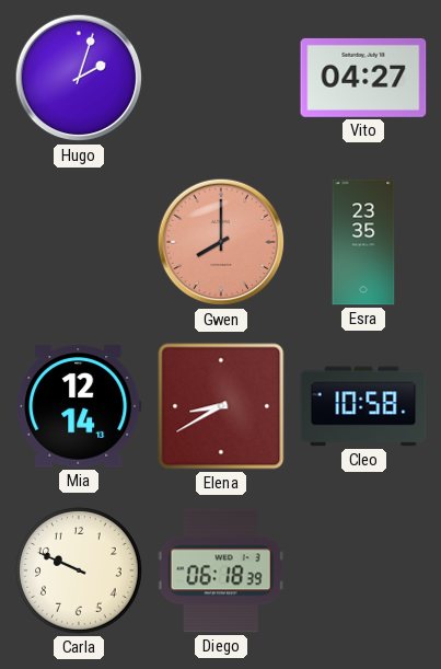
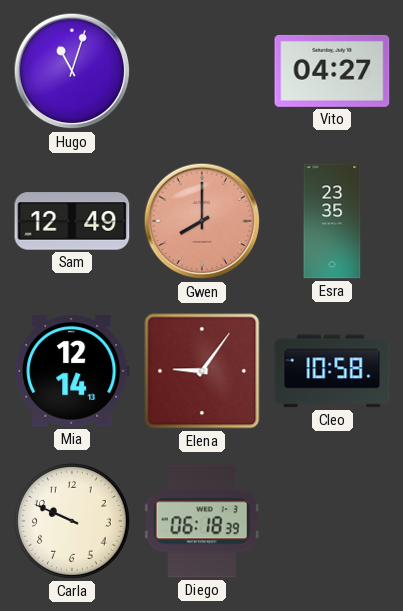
Hugo: 2:03 -> 11:03
Sam: none -> 12:49
Elena: 8:40 -> 9:06
